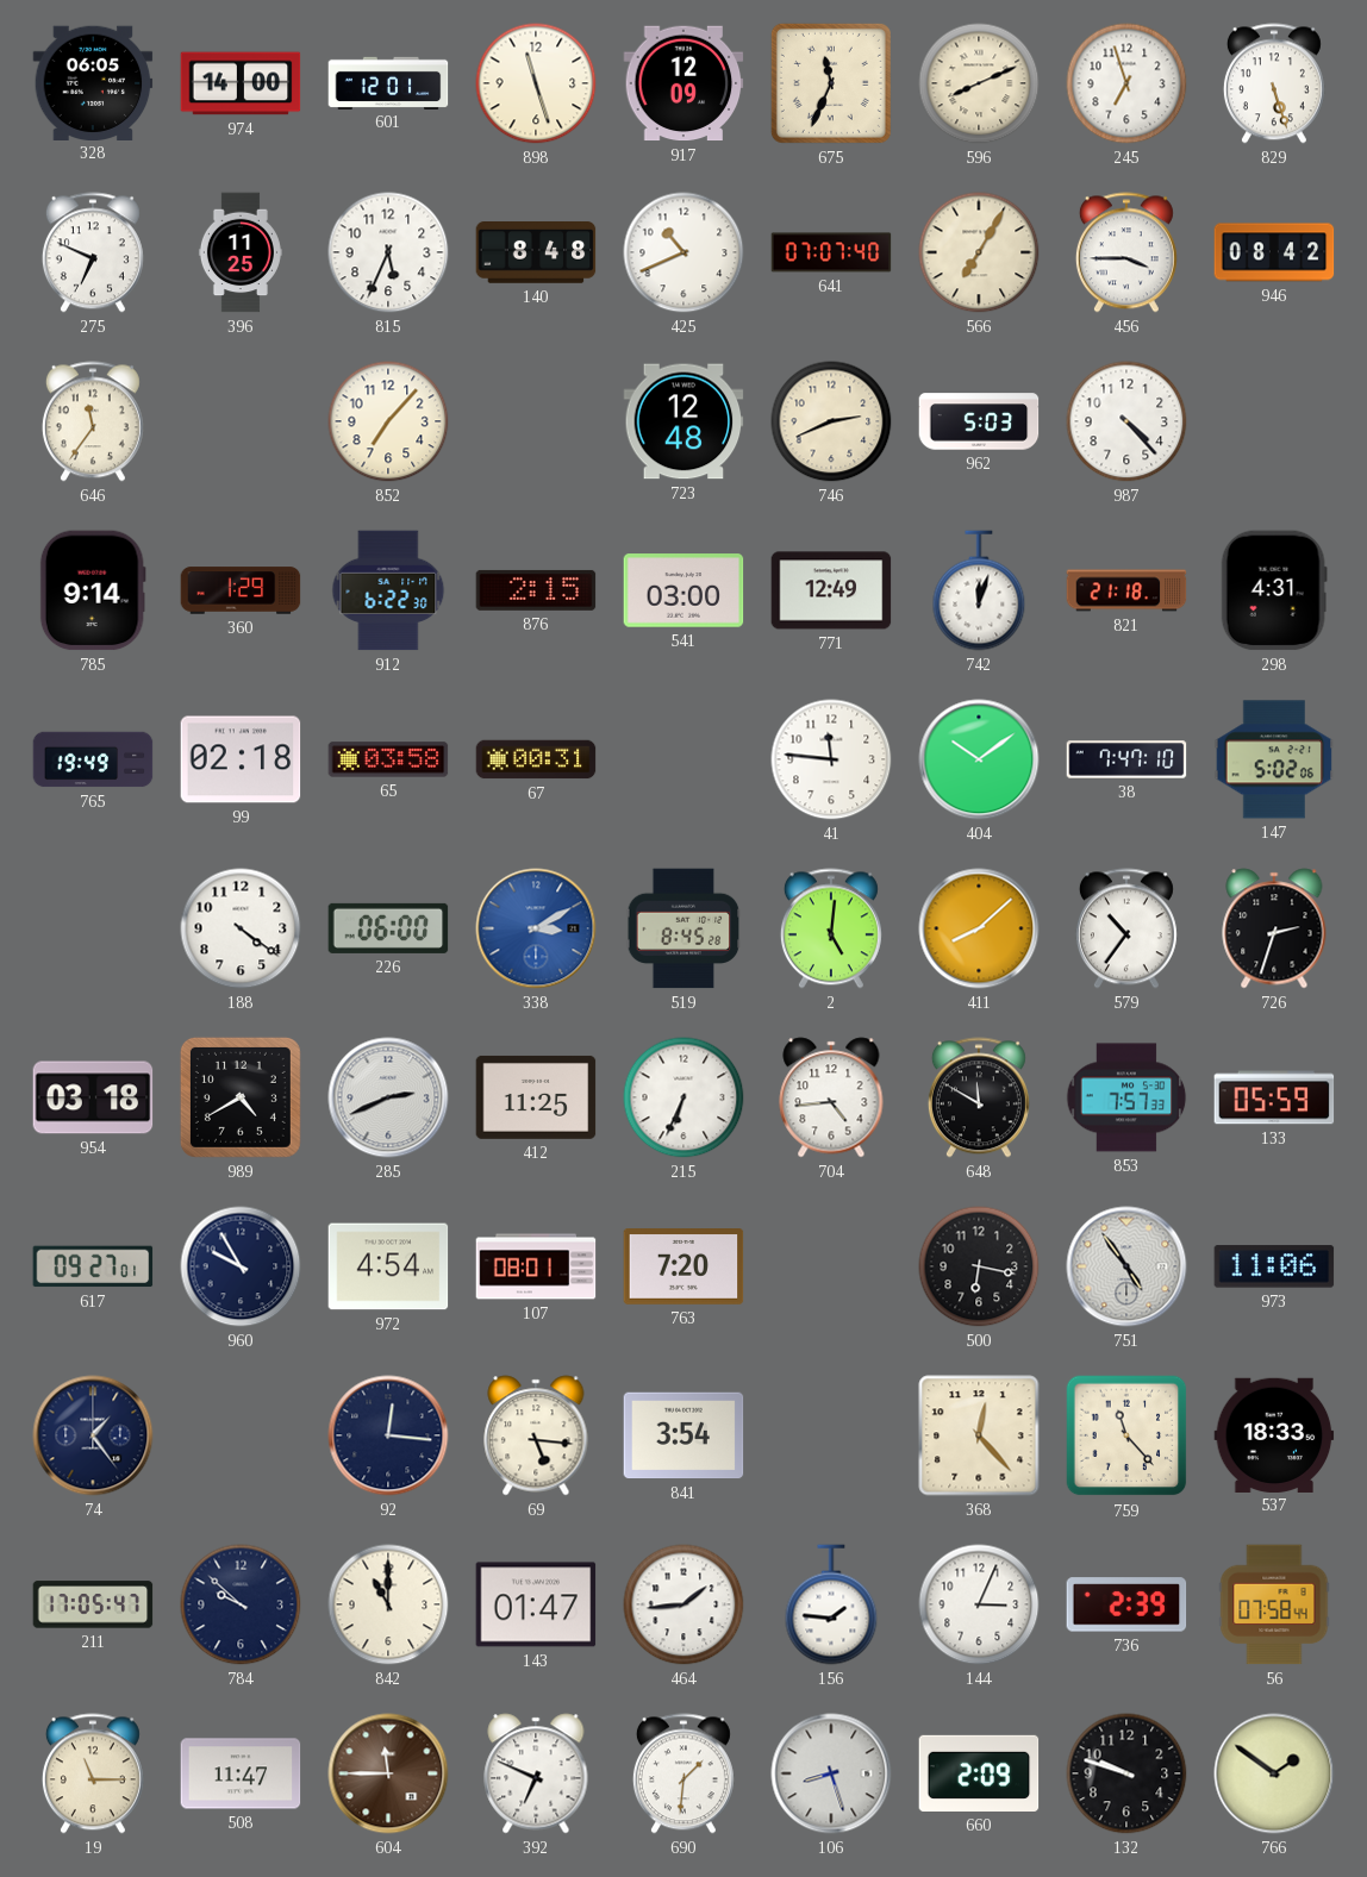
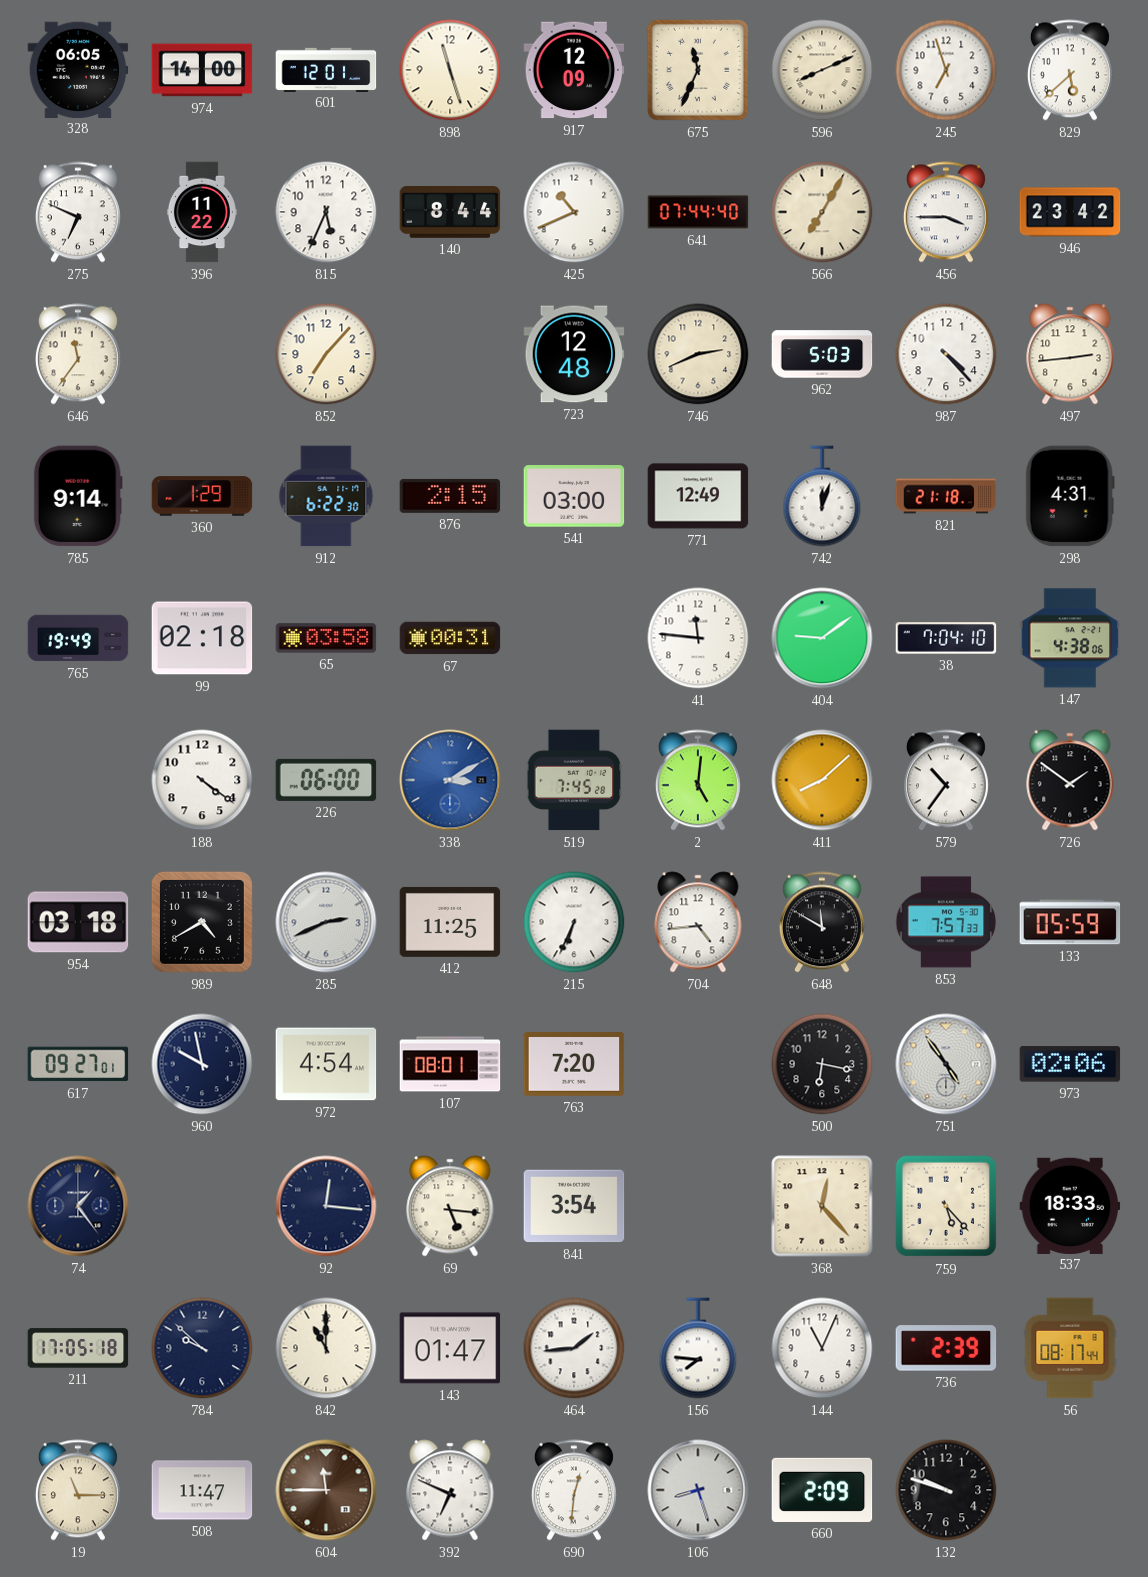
829: 5:27 -> 5:38
396: 11:25 -> 11:22
140: 8:48 -> 8:44
641: 07:07 -> 07:44
946: 08:42 -> 23:42
497: none -> 2:44
404: 10:09 -> 9:09
38: 7:47 -> 7:04
147: 5:02 -> 4:38
519: 8:45 -> 7:45
726: 2:33 -> 1:51
960: 9:55 -> 9:58
973: 11:06 -> 02:06
759: 11:23 -> 5:23
211: 17:05:47 -> 17:05:18
156: 1:46 -> 7:46
144: 3:04 -> 11:04
56: 07:58 -> 08:17
690: 1:31 -> 12:31
766: 1:51 -> none
